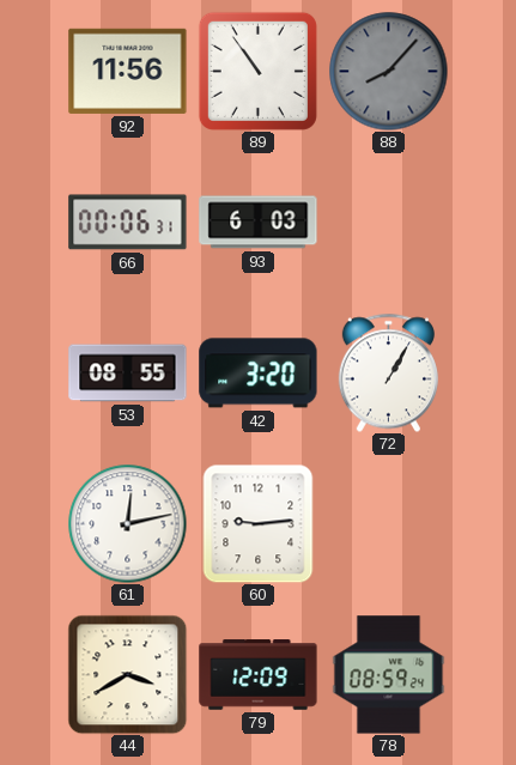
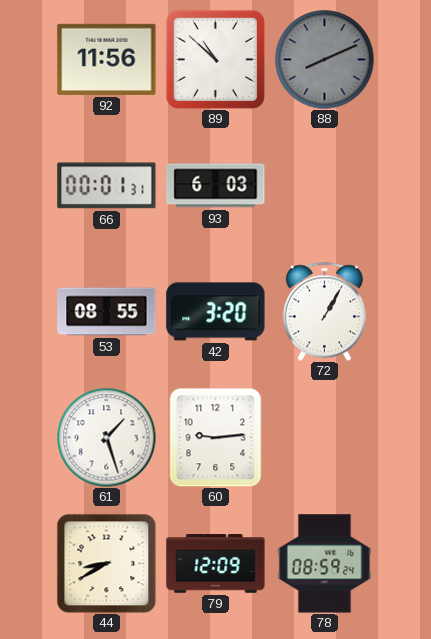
89: 10:54 -> 10:52
88: 8:07 -> 8:11
66: 00:06 -> 00:01
61: 12:13 -> 1:27
44: 3:40 -> 8:40
